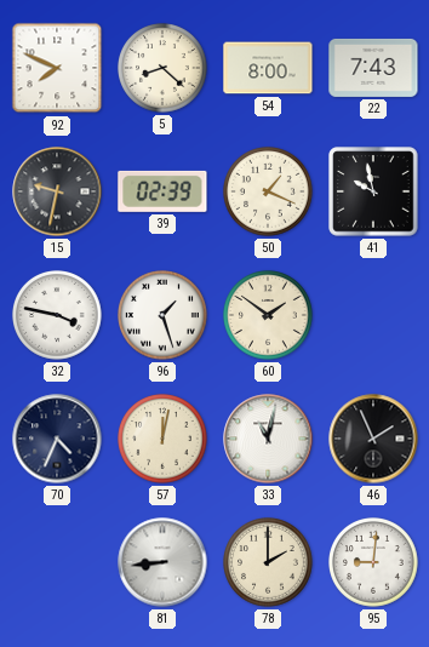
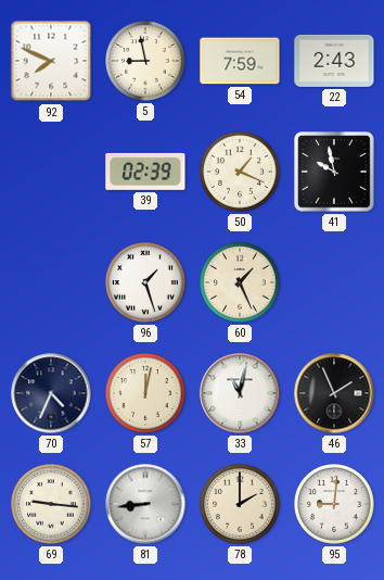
5: 8:22 -> 8:58
54: 8:00 -> 7:59
22: 7:43 -> 2:43
15: 9:32 -> none
32: 3:47 -> none
60: 1:51 -> 1:26
69: none -> 9:16
